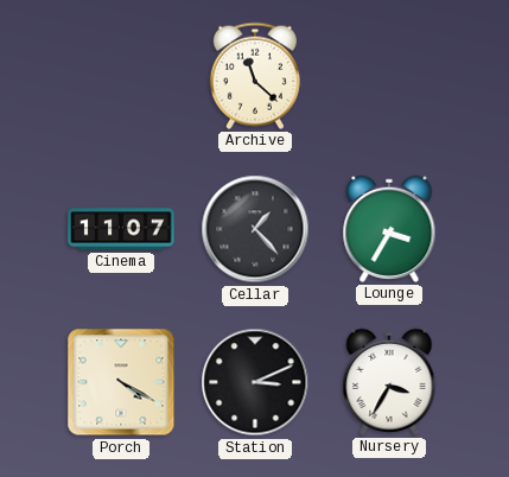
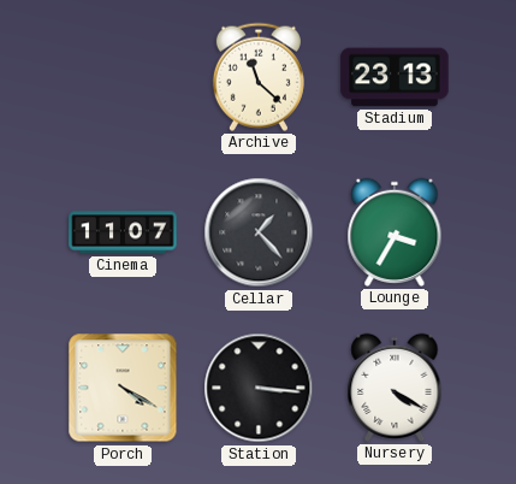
Stadium: none -> 23:13
Station: 3:11 -> 3:16
Nursery: 3:35 -> 4:20
